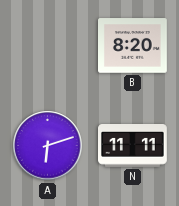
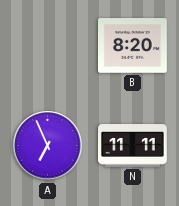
A: 6:12 -> 6:56
